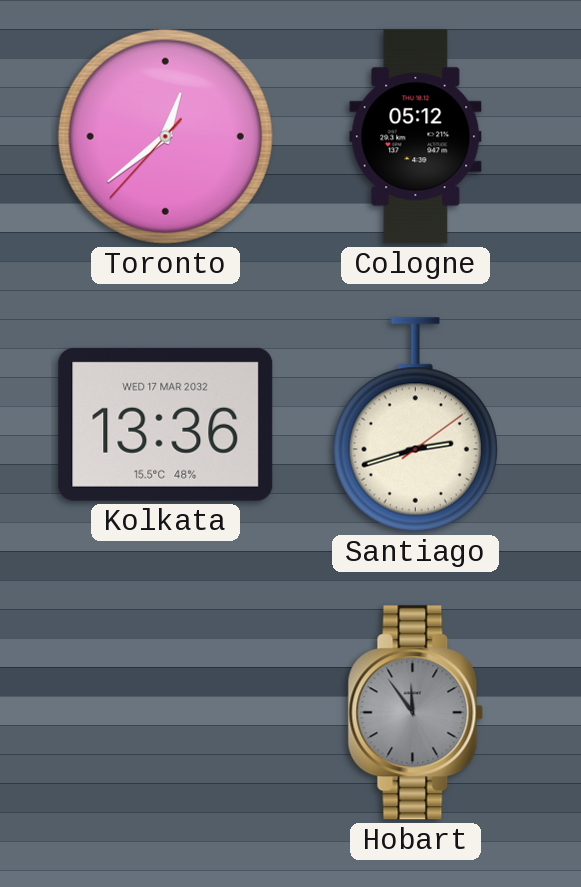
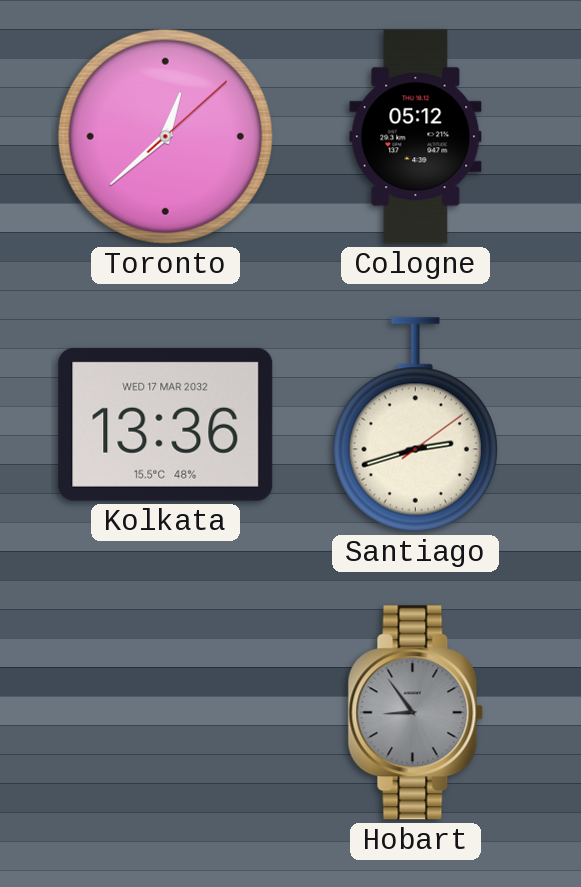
Toronto: 12:38:37 -> 12:38:08
Hobart: 11:54 -> 8:54
